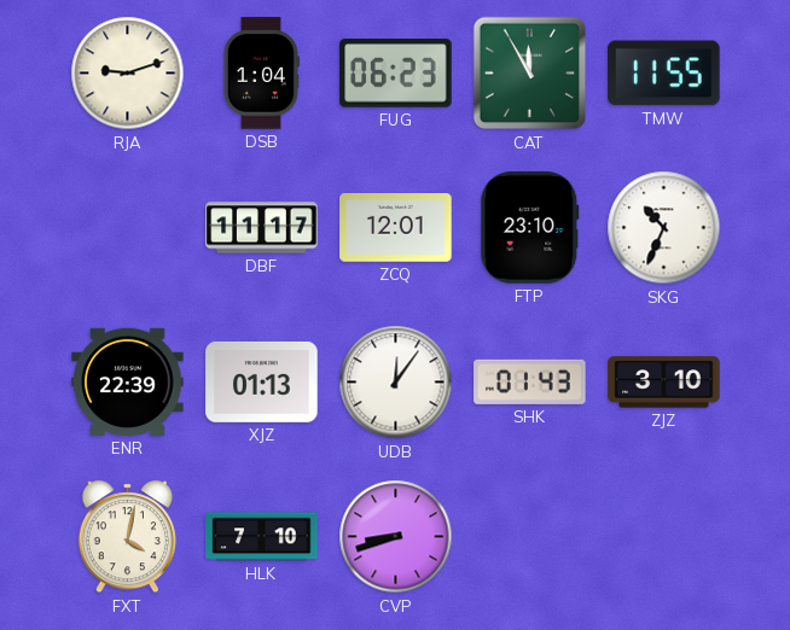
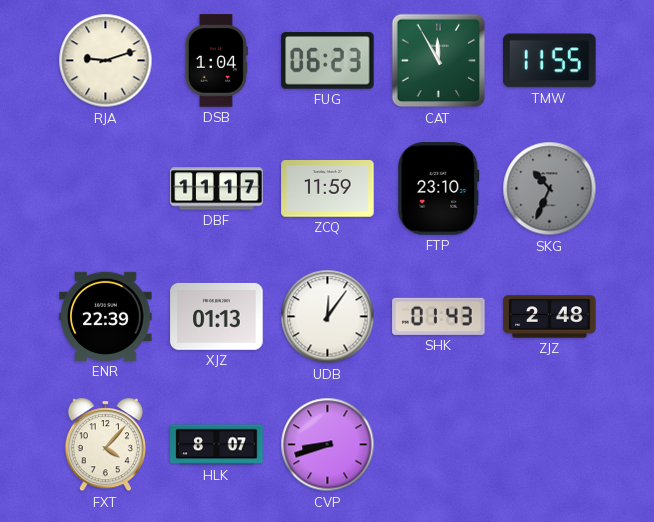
ZCQ: 12:01 -> 11:59
SKG dial: white -> grey
ZJZ: 3:10 -> 2:48
FXT: 4:02 -> 4:07
HLK: 7:10 -> 8:07
